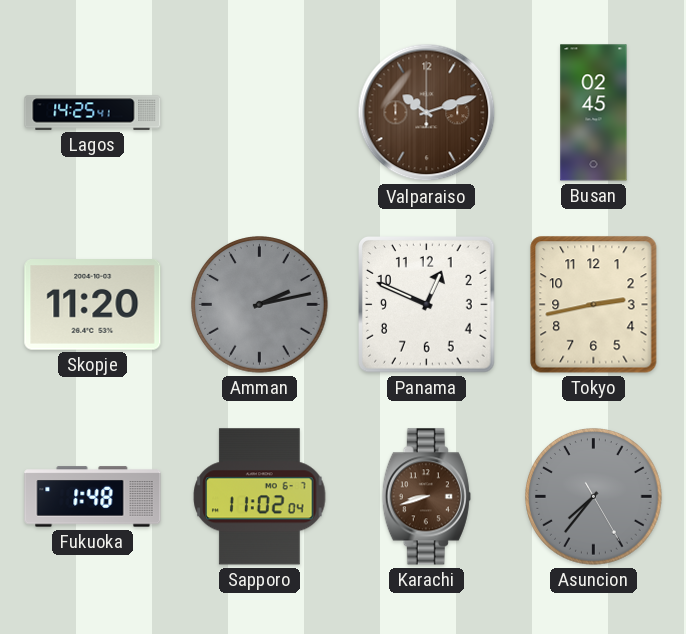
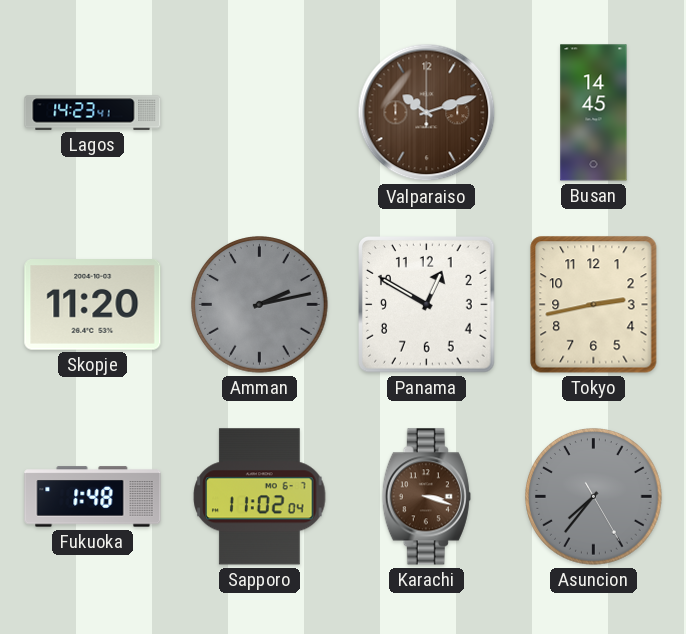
Lagos: 14:25 -> 14:23
Busan: 02:45 -> 14:45
Panama: 12:49 -> 12:50
Karachi: 8:42 -> 3:18
